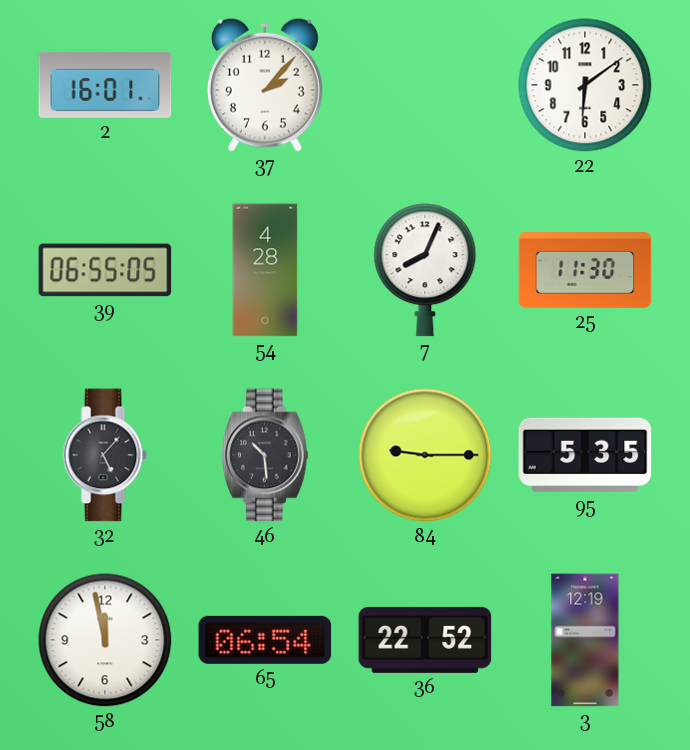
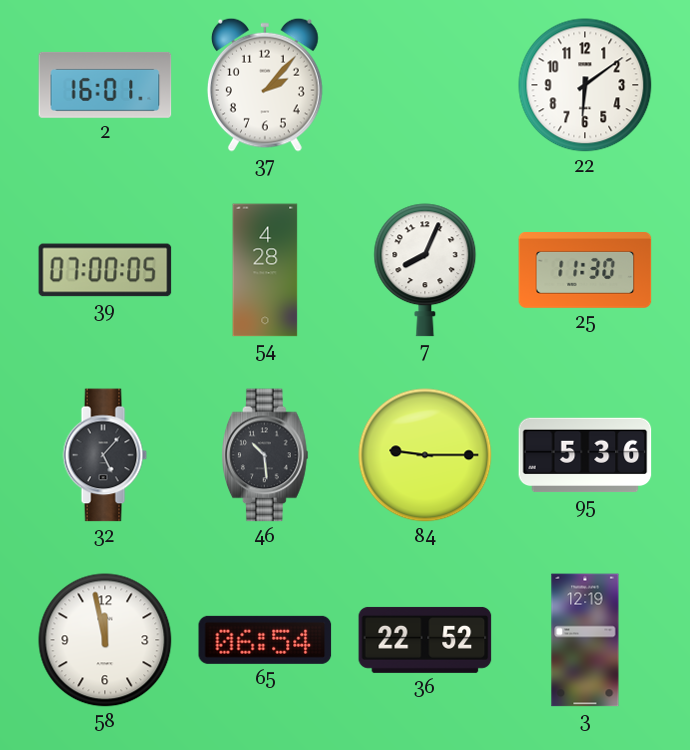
39: 06:55 -> 07:00
95: 5:35 -> 5:36
